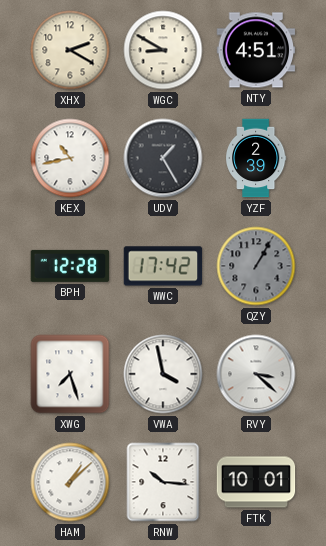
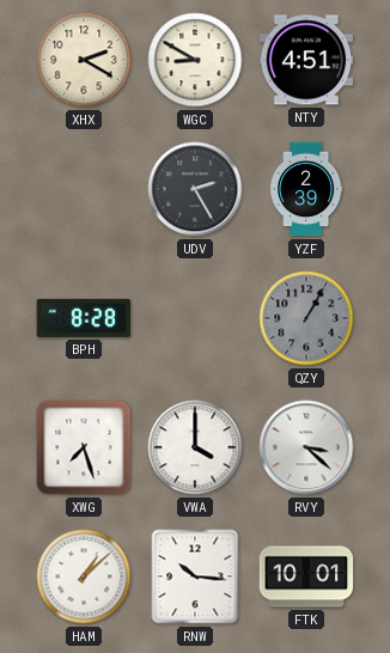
KEX: 10:43 -> none
UDV: 1:25 -> 2:25
BPH: 12:28 -> 8:28
WWC: 17:42 -> none
VWA: 3:58 -> 4:00
